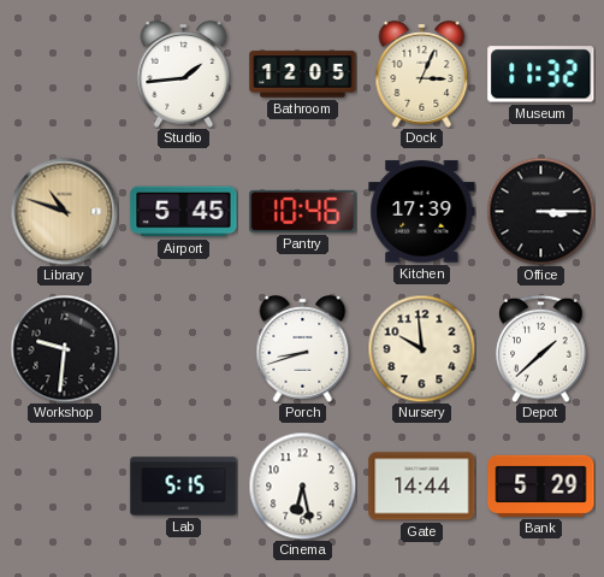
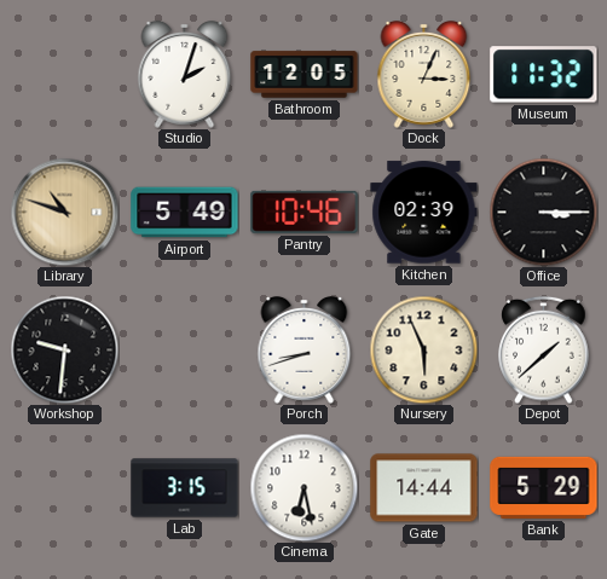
Studio: 1:44 -> 2:03
Airport: 5:45 -> 5:49
Kitchen: 17:39 -> 02:39
Nursery: 9:59 -> 5:56
Lab: 5:15 -> 3:15
